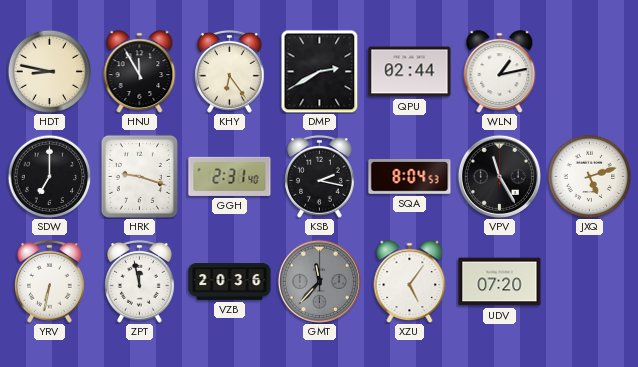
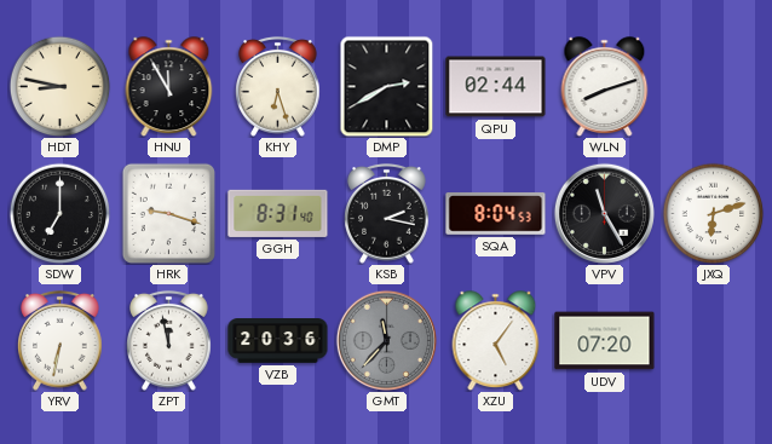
KHY: 6:24 -> 6:27
WLN: 1:13 -> 8:12
GGH: 2:31 -> 8:31
JXQ: 5:12 -> 6:12
